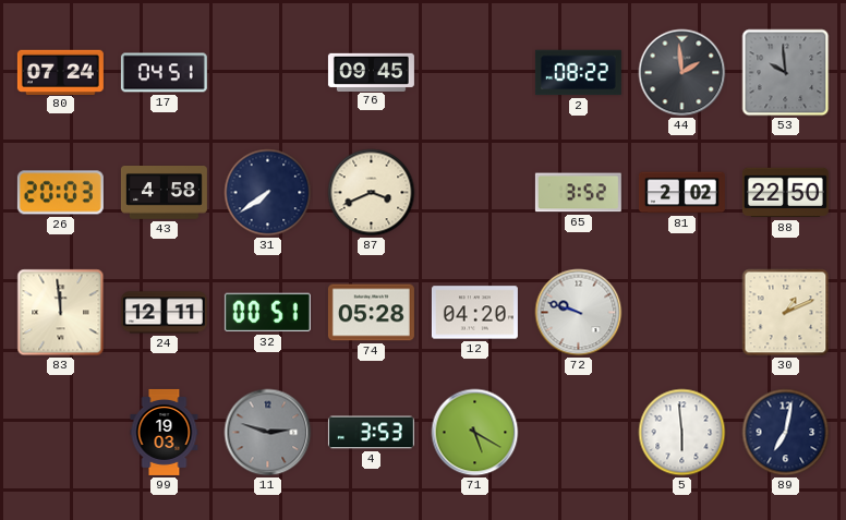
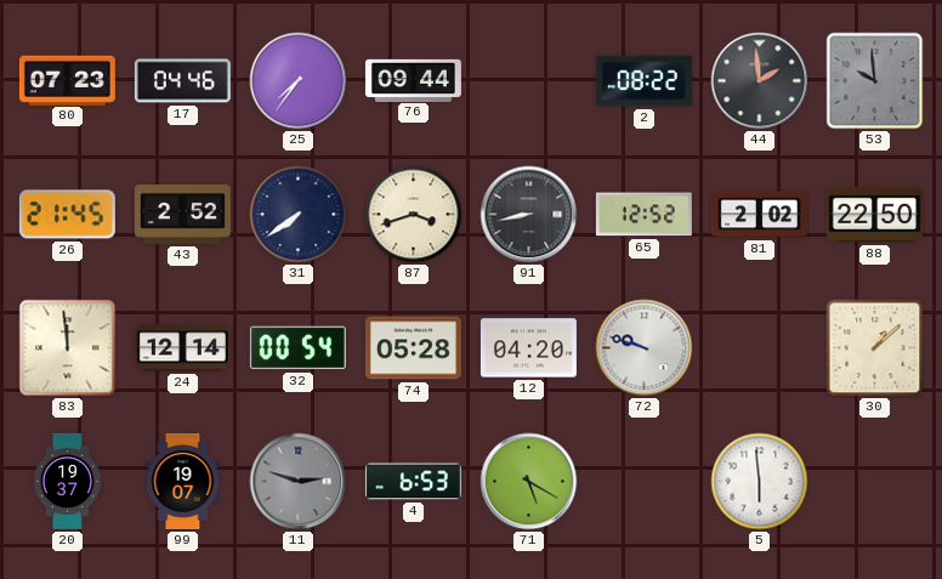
80: 07:24 -> 07:23
17: 04:51 -> 04:46
25: none -> 7:36
76: 09:45 -> 09:44
26: 20:03 -> 21:45
43: 4:58 -> 2:52
87: 3:41 -> 3:42
91: none -> 8:43
65: 3:52 -> 12:52
24: 12:11 -> 12:14
32: 00:51 -> 00:54
30: 1:11 -> 1:08
20: none -> 19:37
99: 19:03 -> 19:07
4: 3:53 -> 6:53
89: 7:02 -> none
